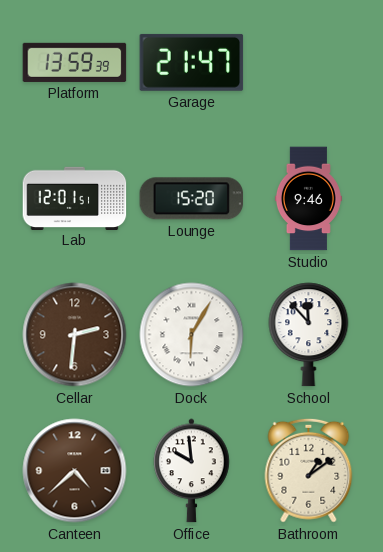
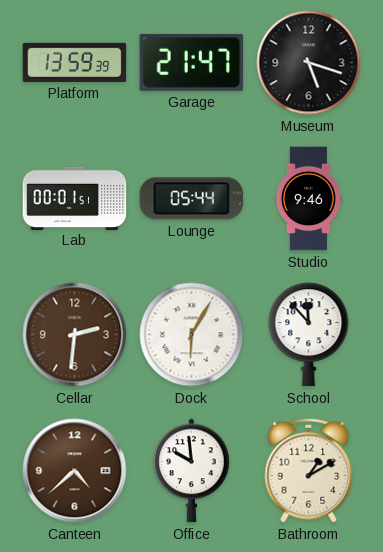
Museum: none -> 5:18
Lab: 12:01 -> 00:01
Lounge: 15:20 -> 05:44
Bathroom: 1:09 -> 1:10
